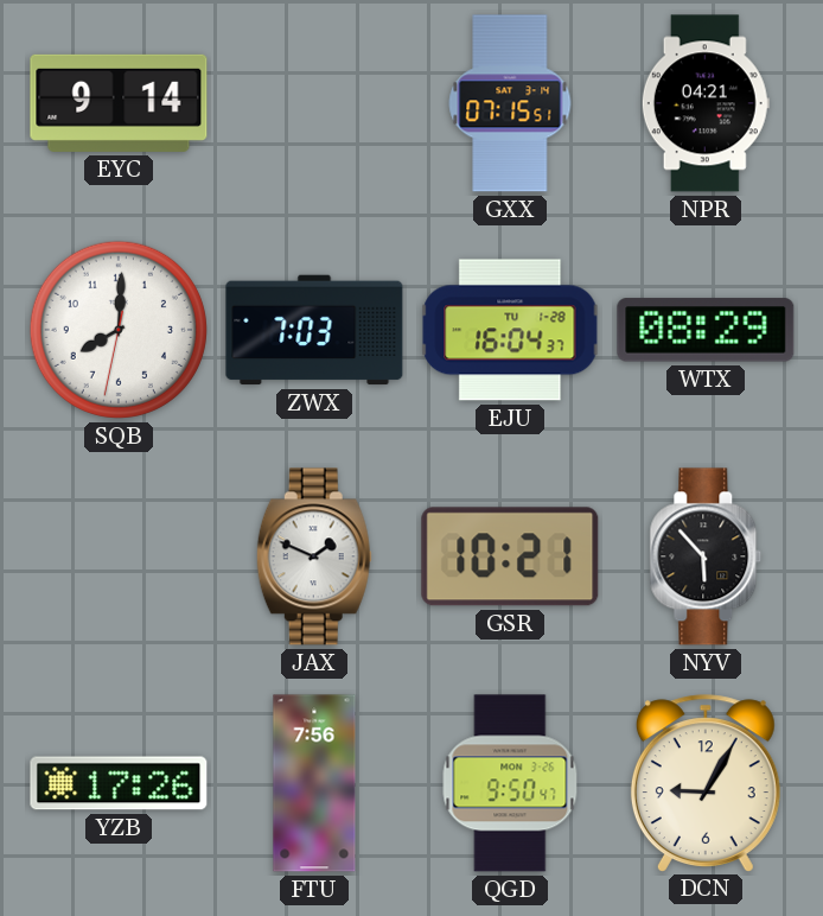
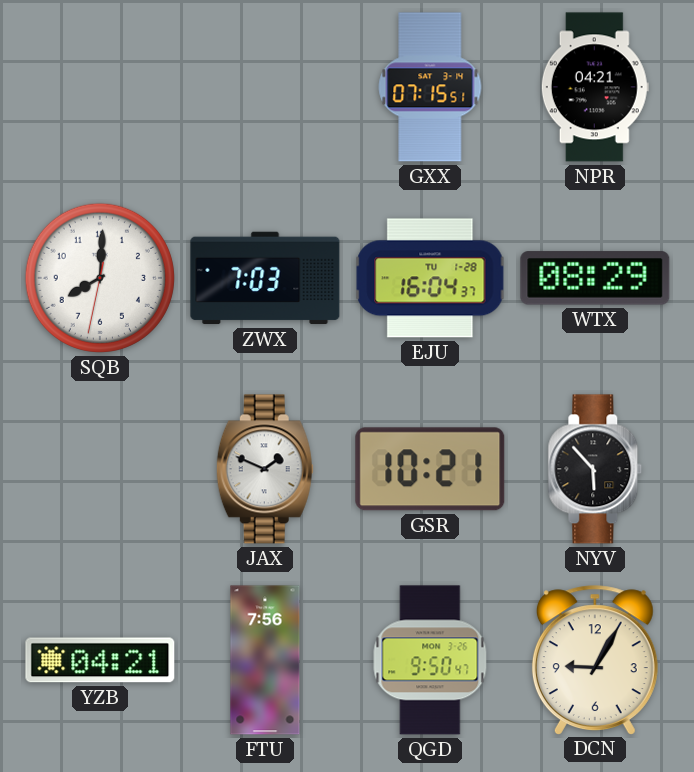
EYC: 9:14 -> none
YZB: 17:26 -> 04:21
